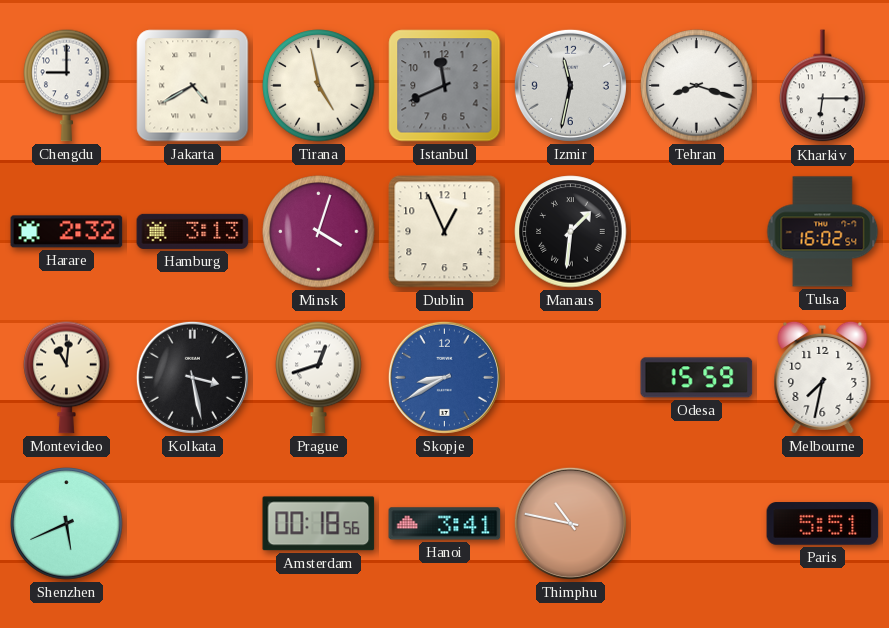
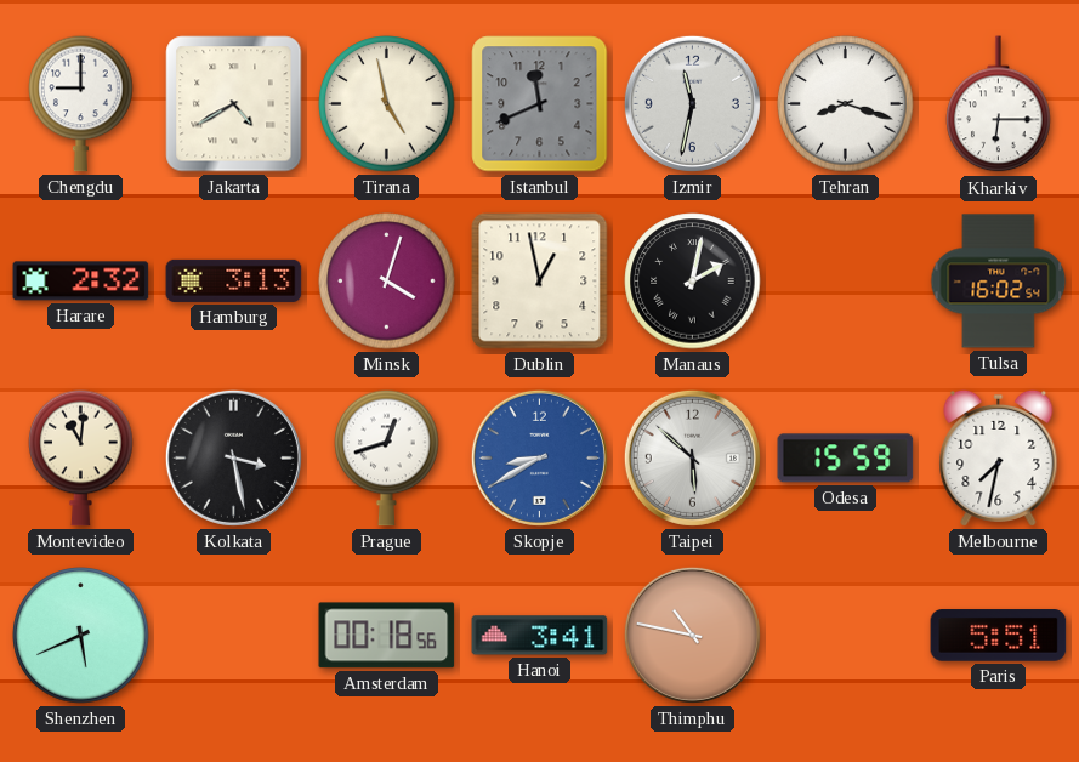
Dublin: 12:56 -> 12:58
Manaus: 1:31 -> 2:02
Taipei: none -> 5:52
